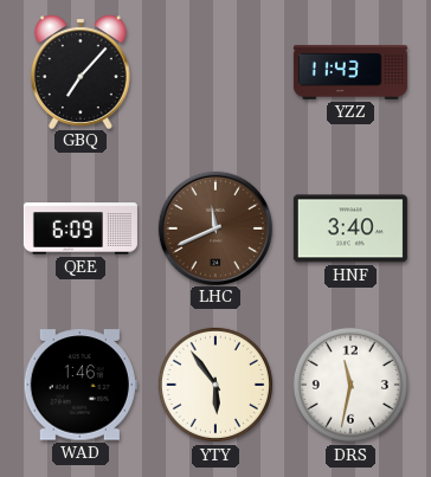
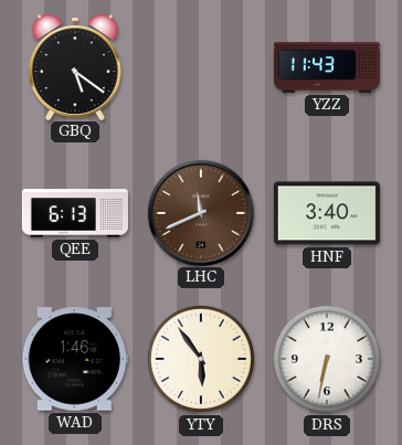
GBQ: 7:07 -> 5:21
QEE: 6:09 -> 6:13
DRS: 11:32 -> 6:32
